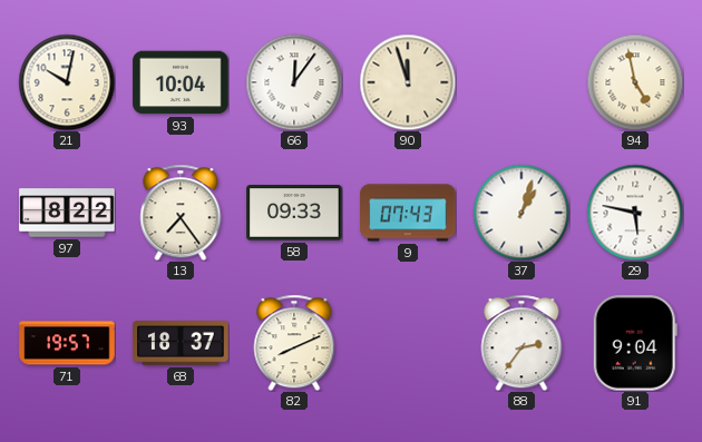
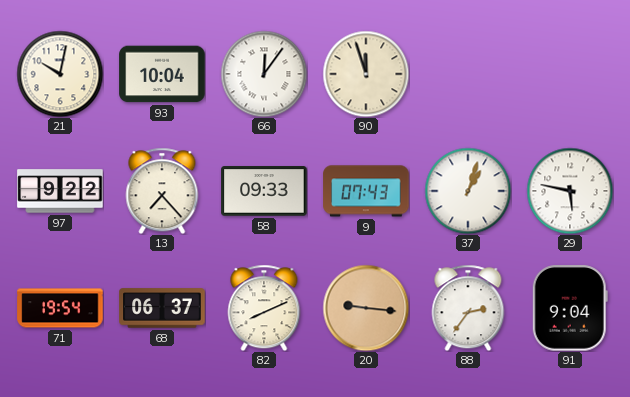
94: 4:58 -> none
97: 8:22 -> 9:22
13: 7:24 -> 7:23
71: 19:57 -> 19:54
68: 18:37 -> 06:37
20: none -> 9:16
